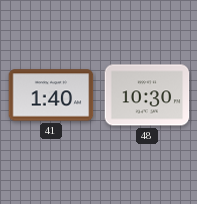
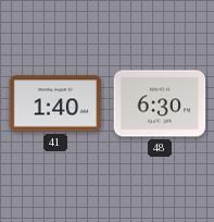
48: 10:30 -> 6:30
